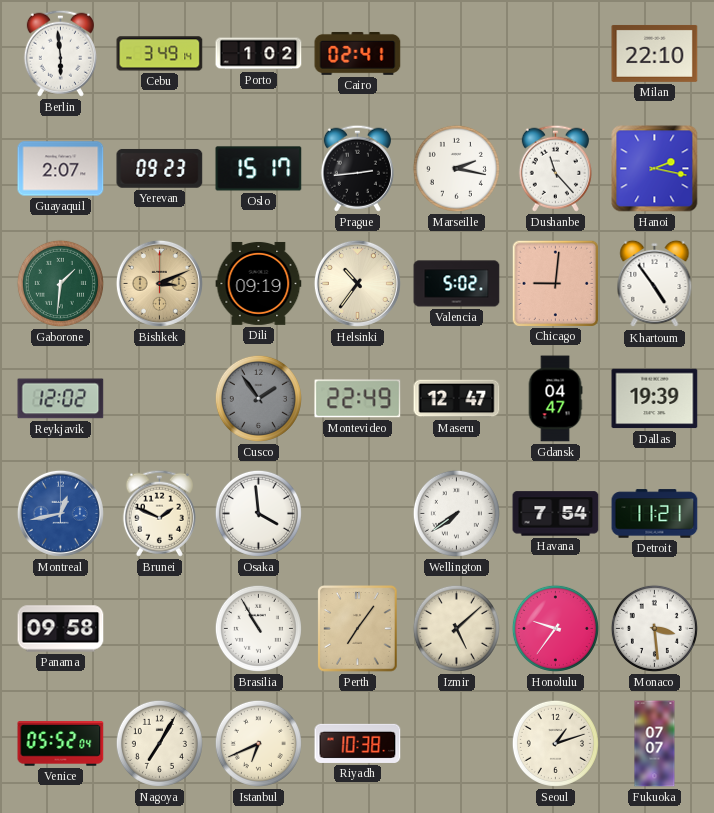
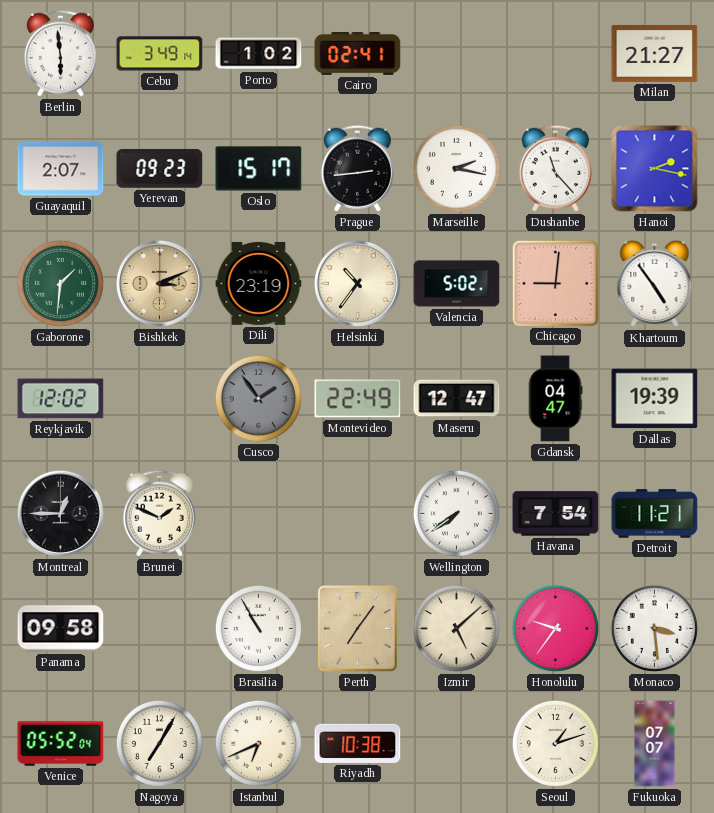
Milan: 22:10 -> 21:27
Dili: 09:19 -> 23:19
Montreal: 12:43 -> 12:45
Montreal dial: blue -> black
Osaka: 3:59 -> none
